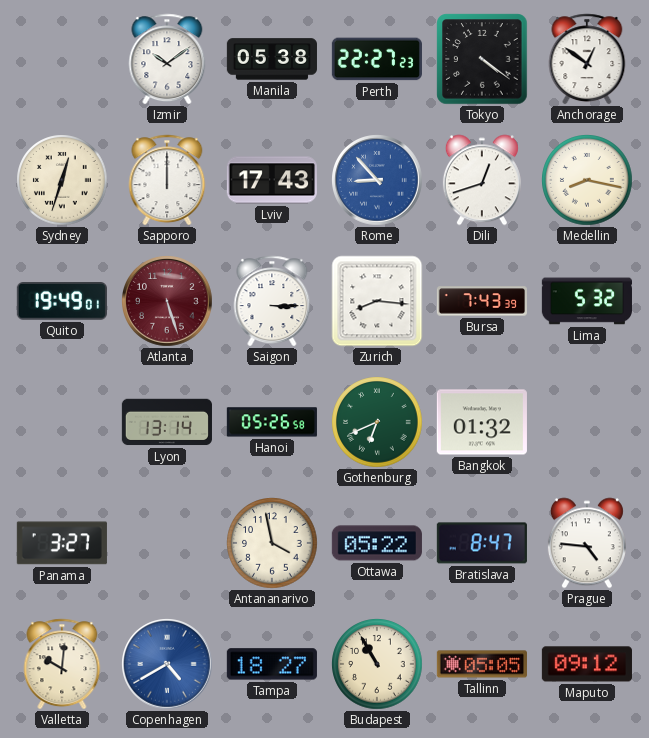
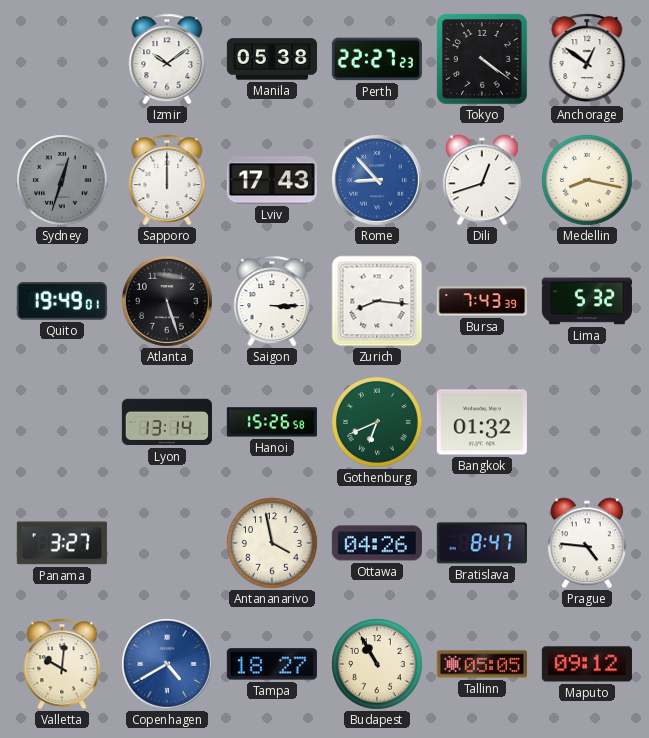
Sydney dial: cream -> grey
Atlanta dial: burgundy -> black
Hanoi: 05:26 -> 15:26
Ottawa: 05:22 -> 04:26
